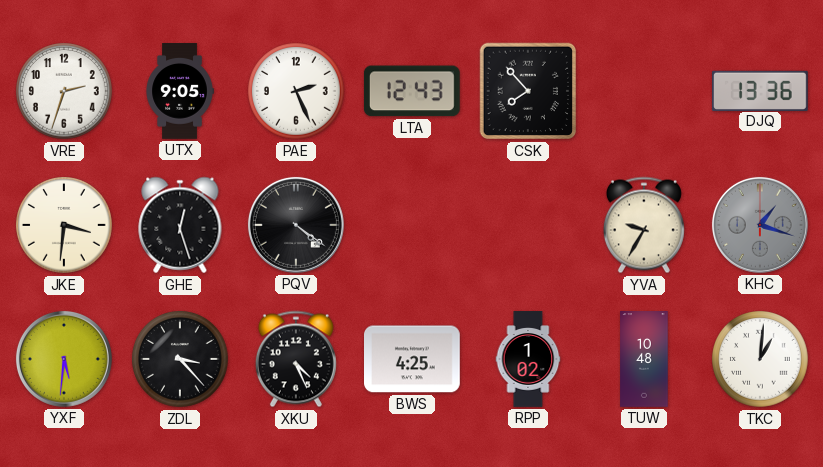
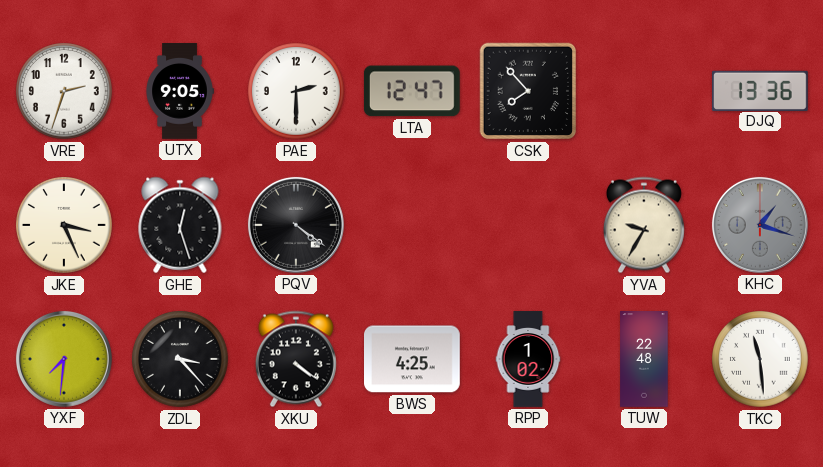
PAE: 2:26 -> 2:30
LTA: 12:43 -> 12:47
JKE: 3:31 -> 3:26
YXF: 5:31 -> 7:31
XKU: 4:26 -> 4:21
TUW: 10:48 -> 22:48
TKC: 1:01 -> 11:29
